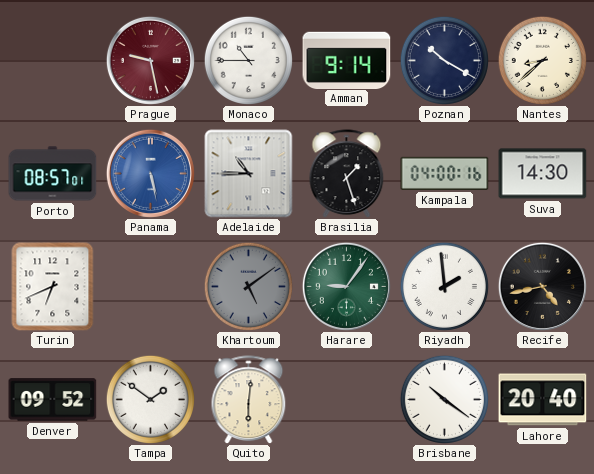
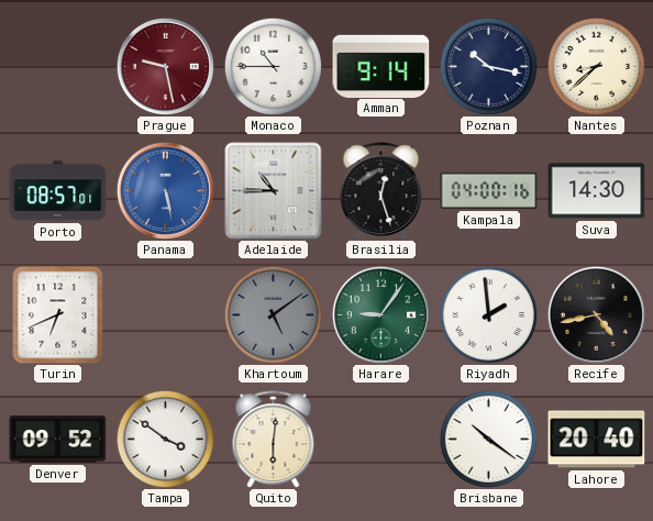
Poznan: 10:20 -> 10:17
Brasilia: 1:27 -> 12:27
Tampa: 1:51 -> 3:51
